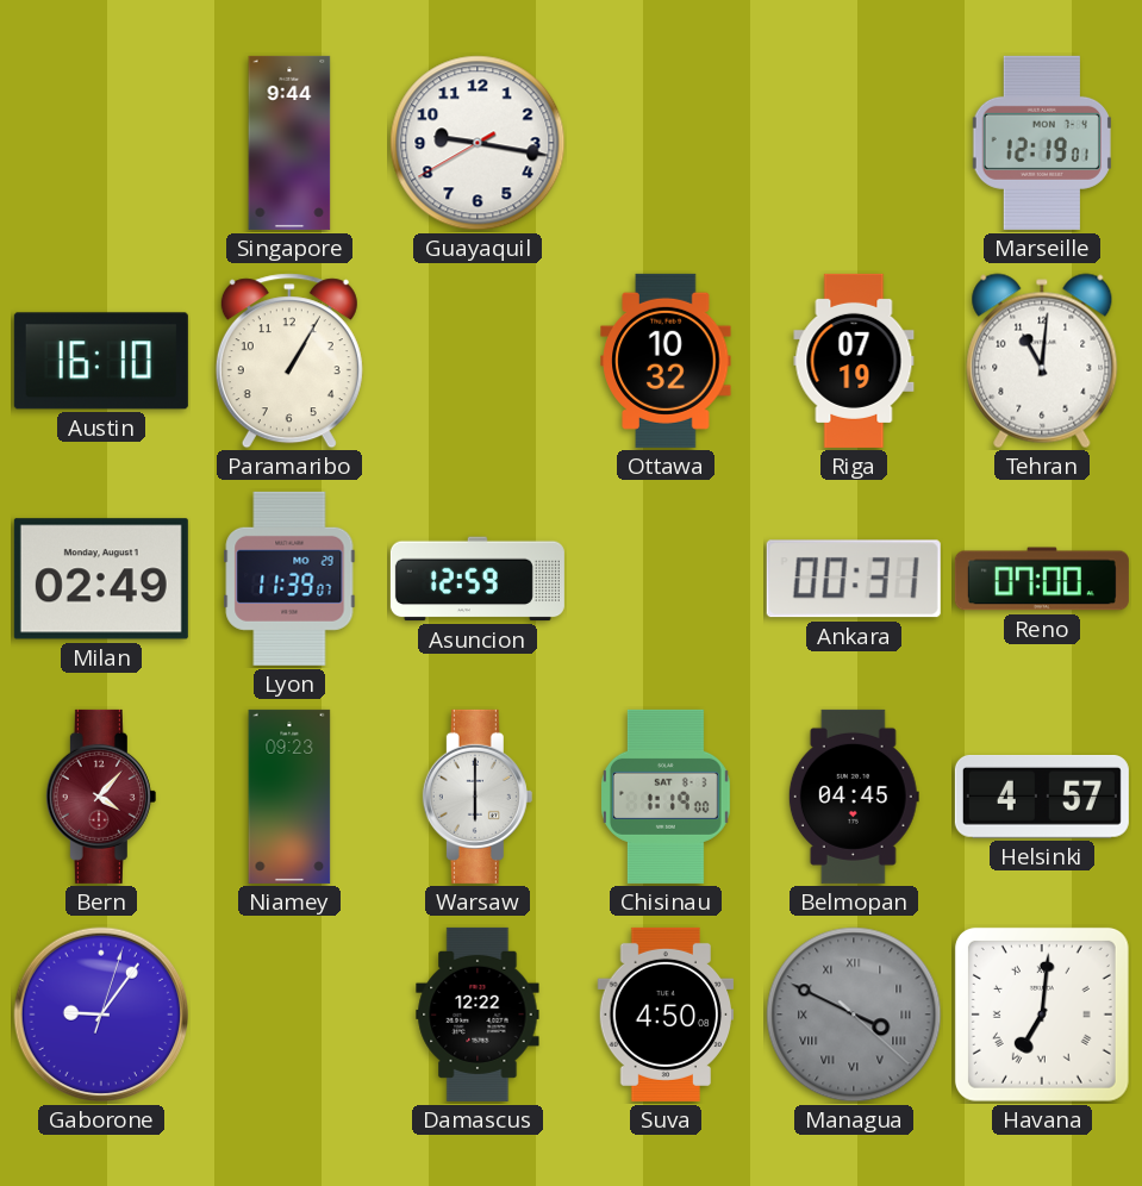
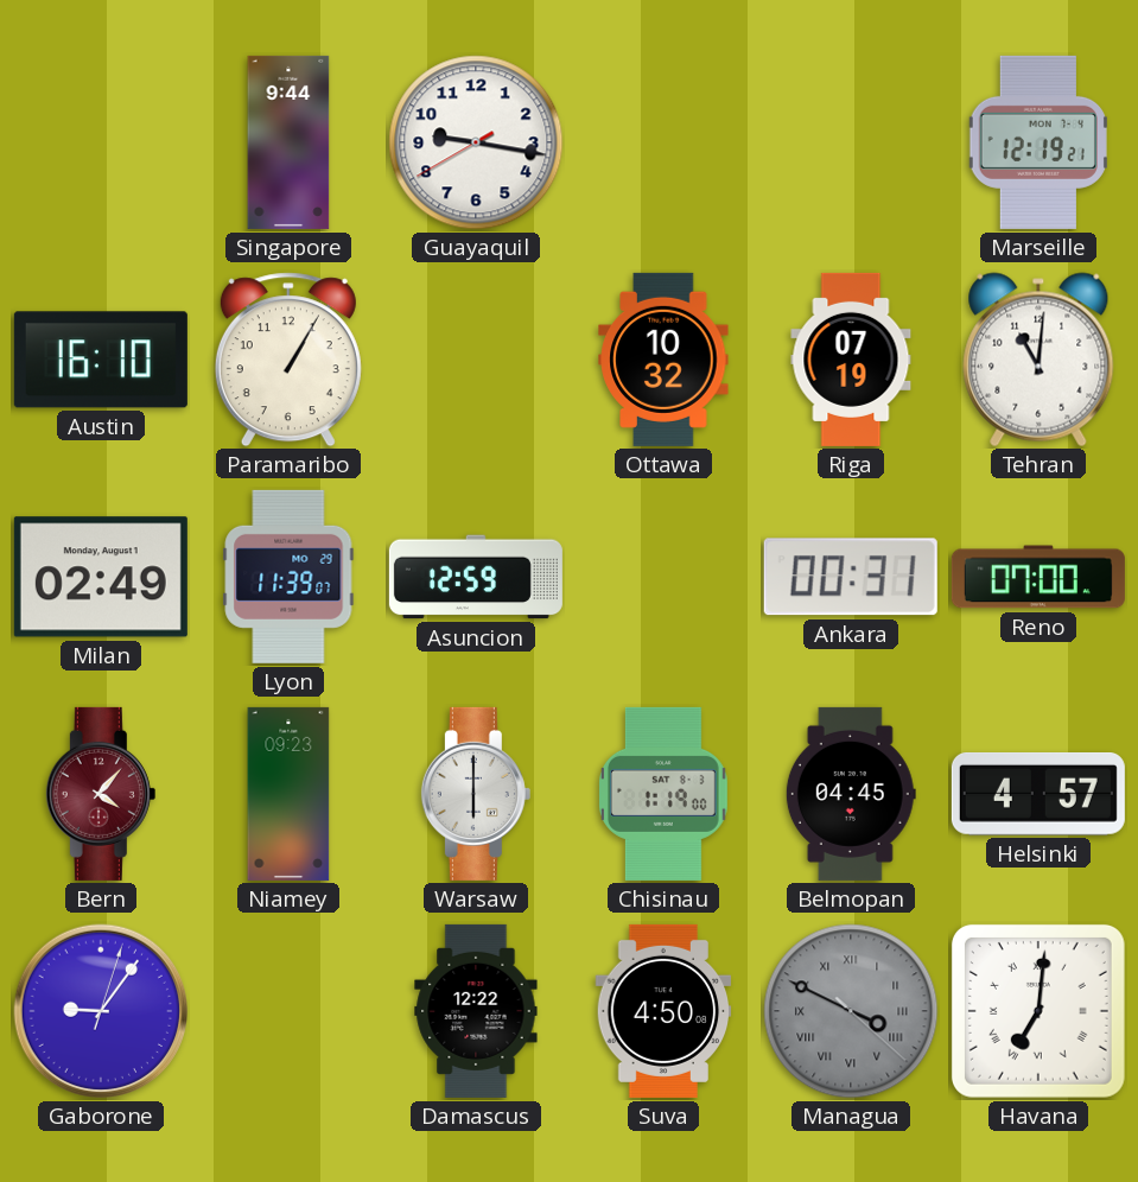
Marseille: 12:19:01 -> 12:19:21
